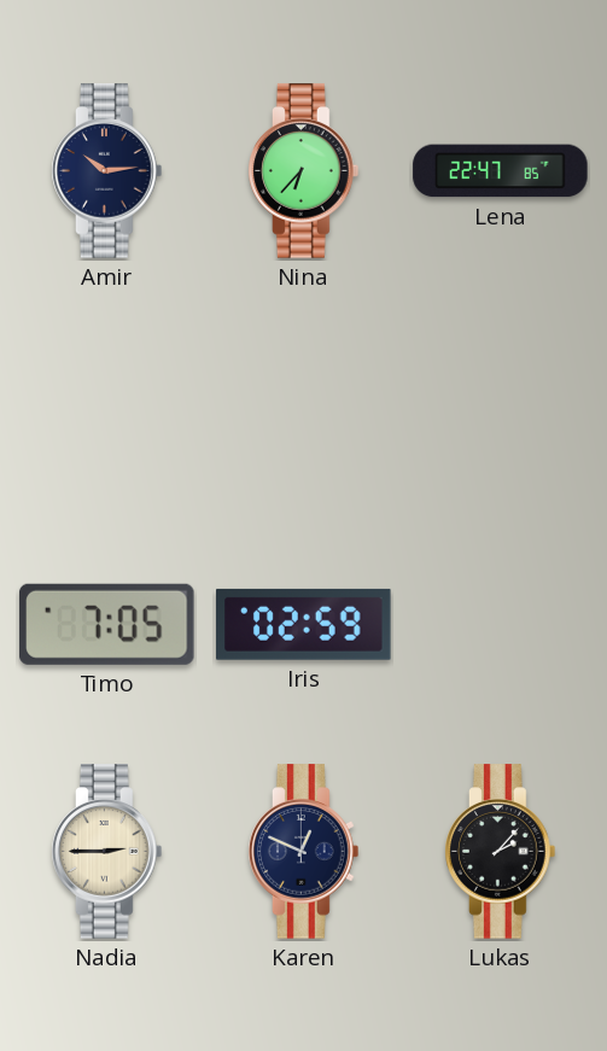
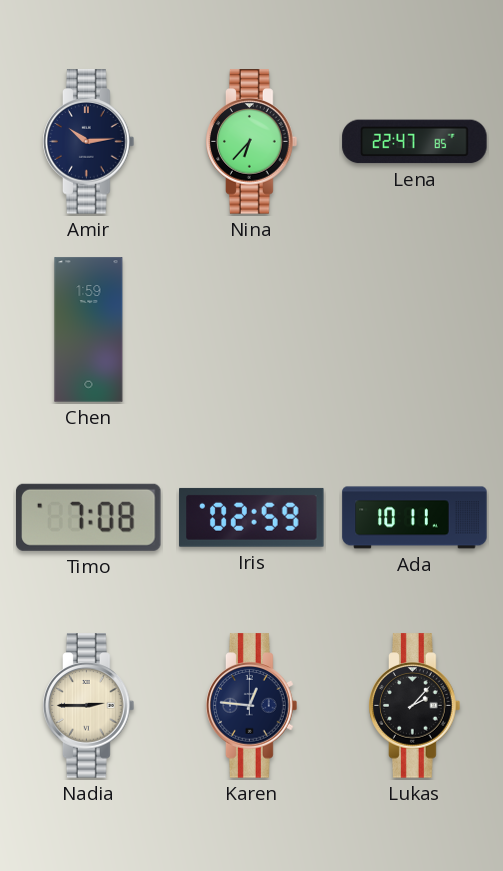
Chen: none -> 1:59
Timo: 7:05 -> 7:08
Ada: none -> 10:11
Karen: 12:49 -> 12:46
